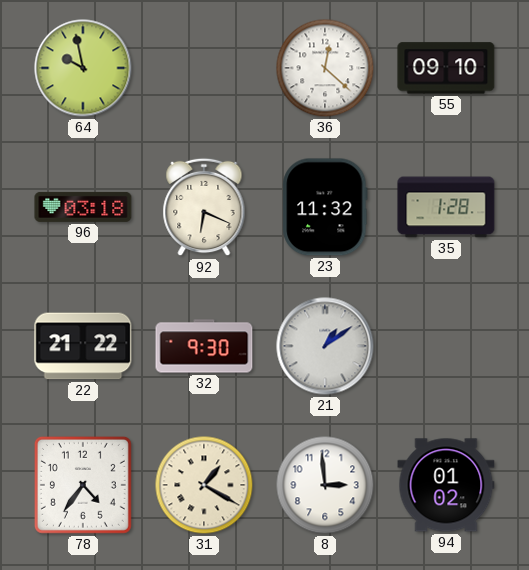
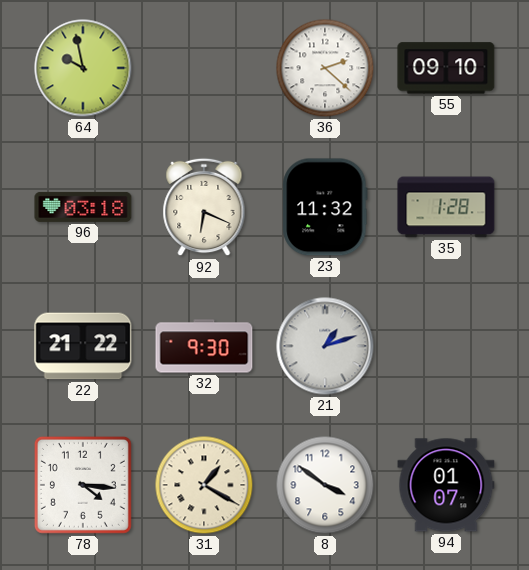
36: 12:22 -> 2:22
21: 1:09 -> 1:12
78: 4:36 -> 4:16
8: 2:59 -> 3:51
94: 01:02 -> 01:07
